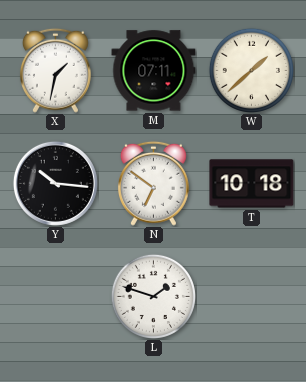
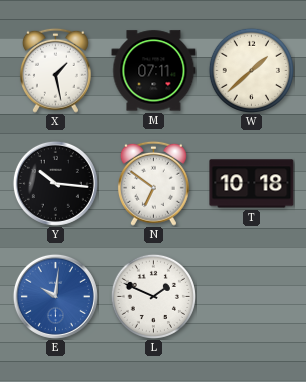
X: 1:32 -> 1:28
E: none -> 10:01
L: 1:48 -> 1:49
